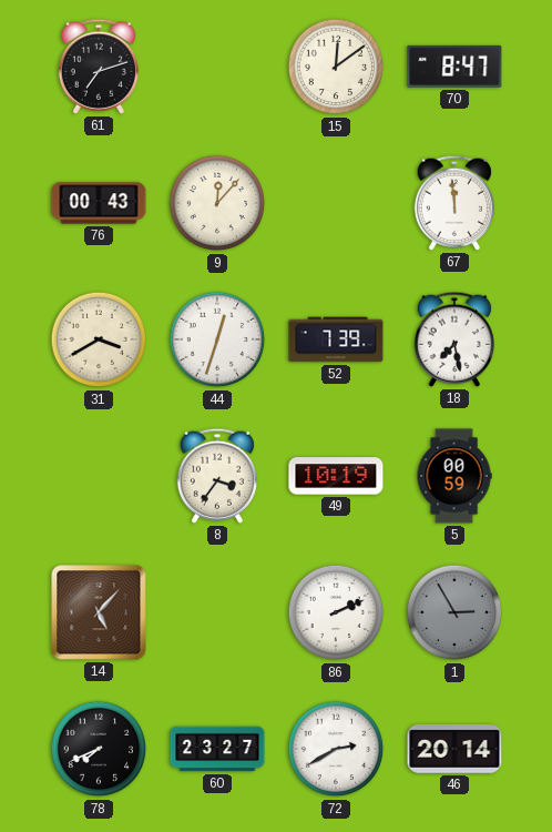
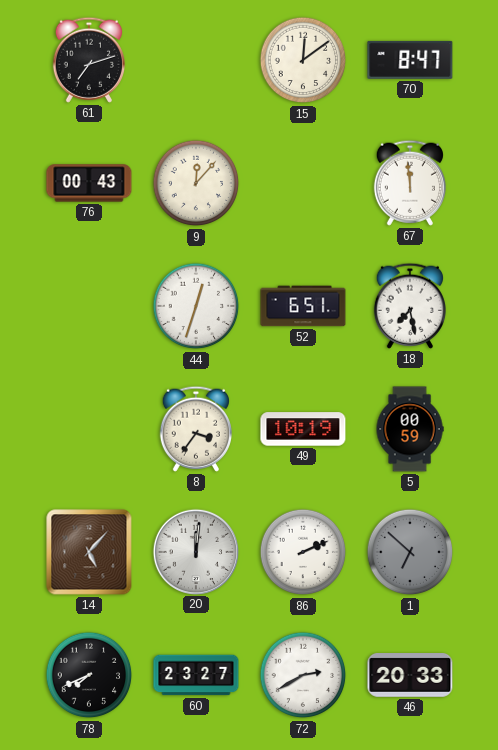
31: 3:40 -> none
52: 7:39 -> 6:51
20: none -> 12:01
1: 2:55 -> 6:52
46: 20:14 -> 20:33
